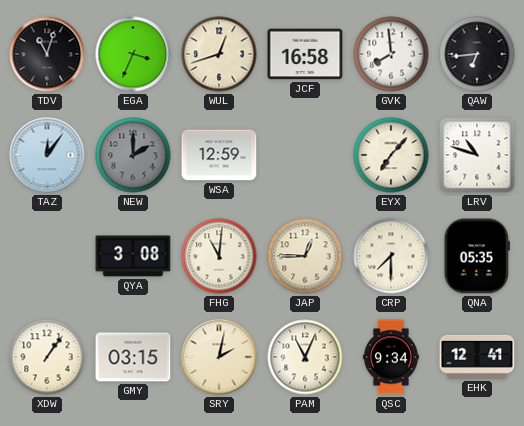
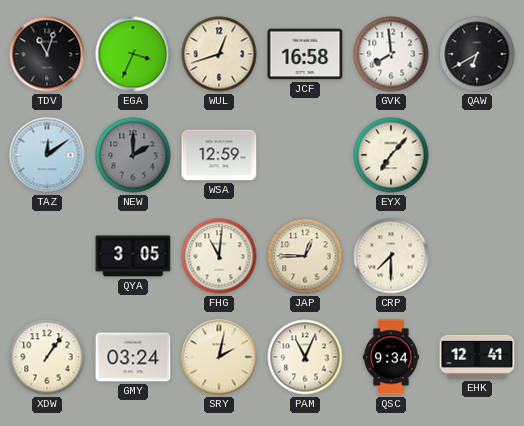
QAW: 6:44 -> 6:40
TAZ: 12:06 -> 12:09
LRV: 10:48 -> none
QYA: 3:08 -> 3:05
QNA: 05:35 -> none
GMY: 03:15 -> 03:24
